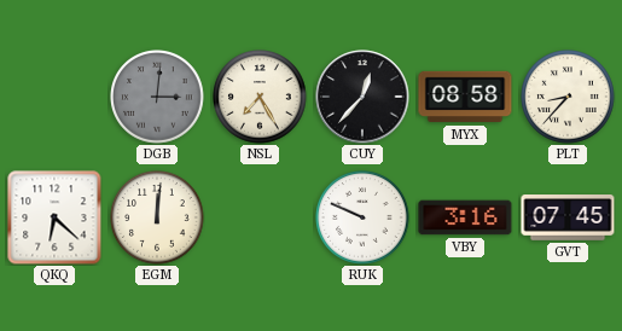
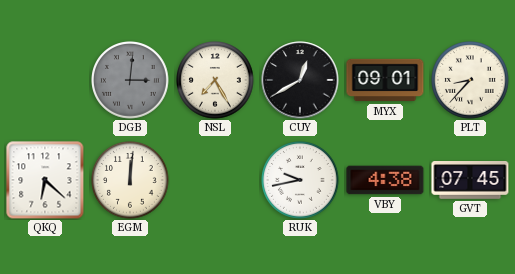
CUY: 12:37 -> 12:40
MYX: 08:58 -> 09:01
RUK: 9:49 -> 9:43
VBY: 3:16 -> 4:38
